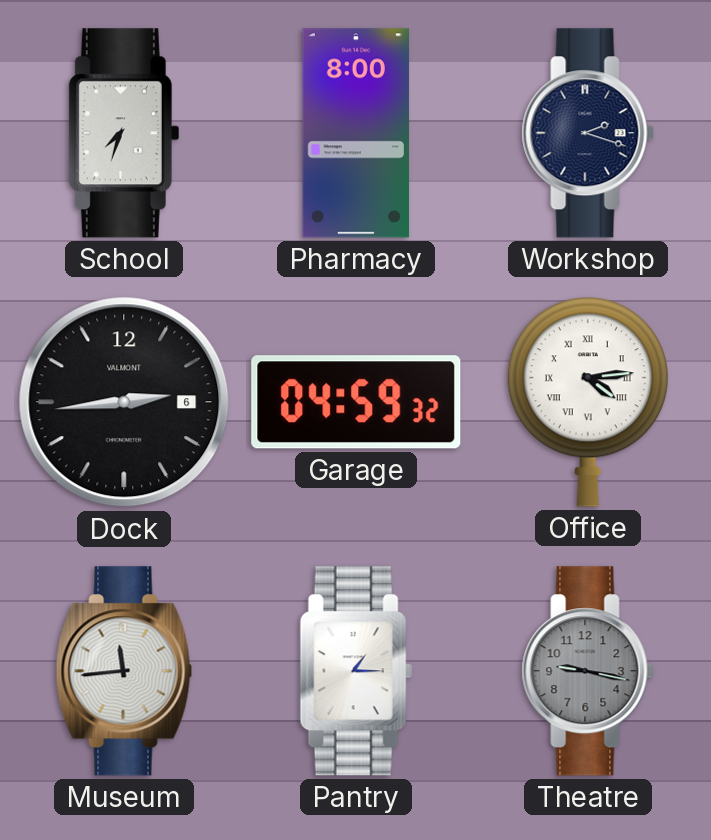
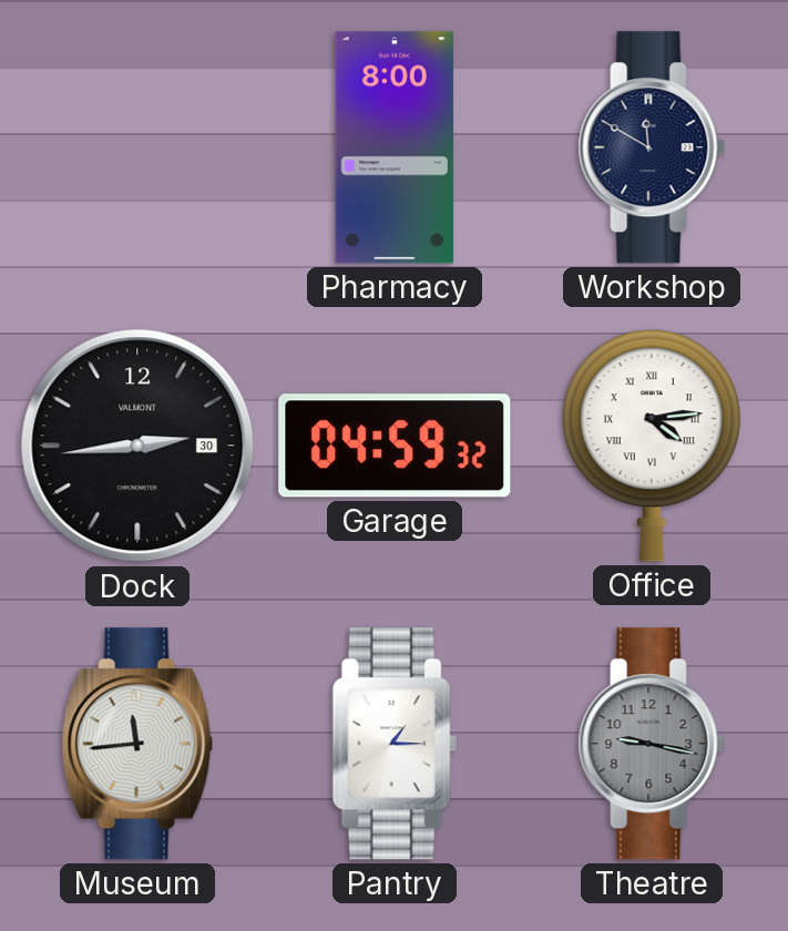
School: 7:33 -> none
Workshop: 2:18 -> 11:50
Dock date: 6 -> 30
